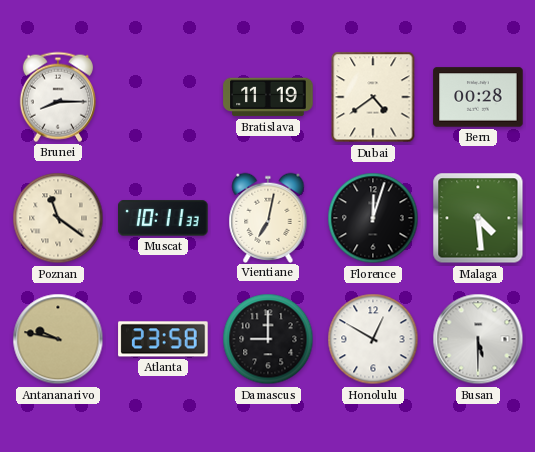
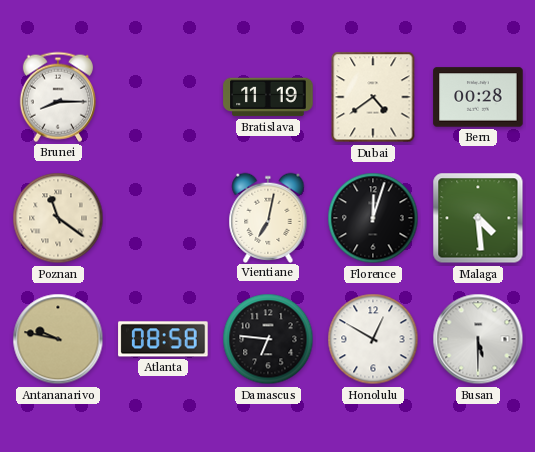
Muscat: 10:11 -> none
Atlanta: 23:58 -> 08:58
Damascus: 9:00 -> 6:46
